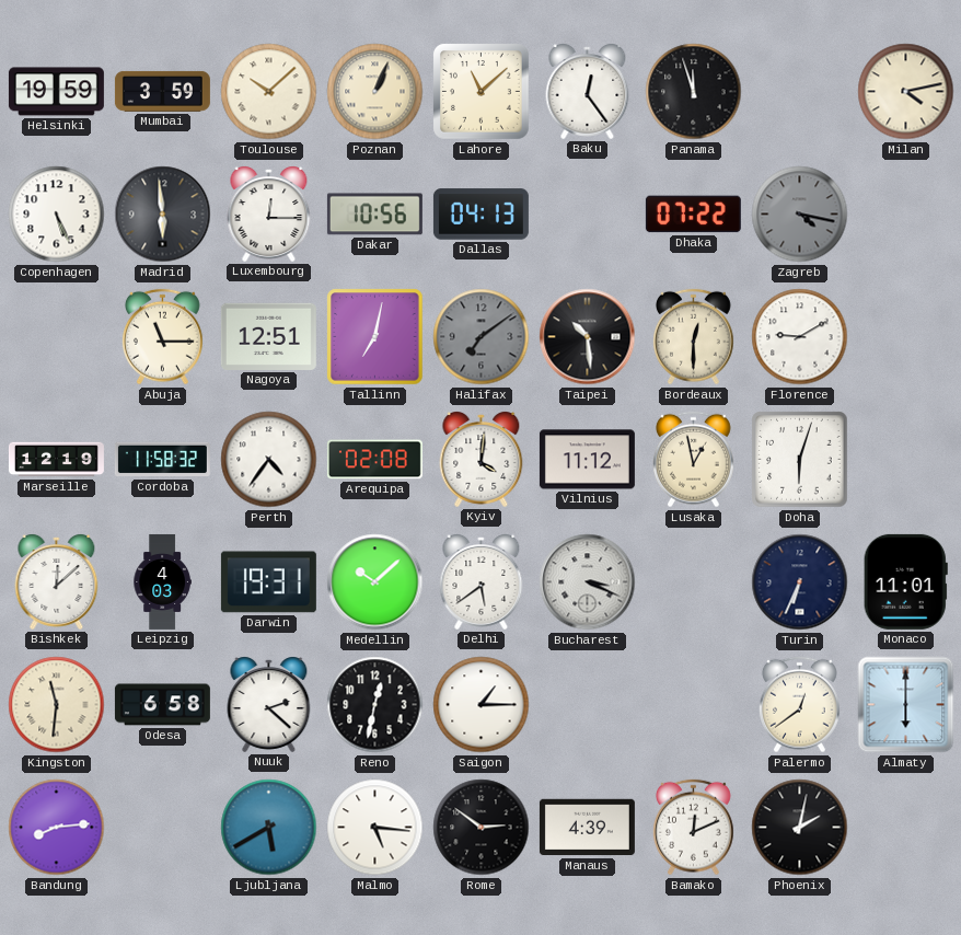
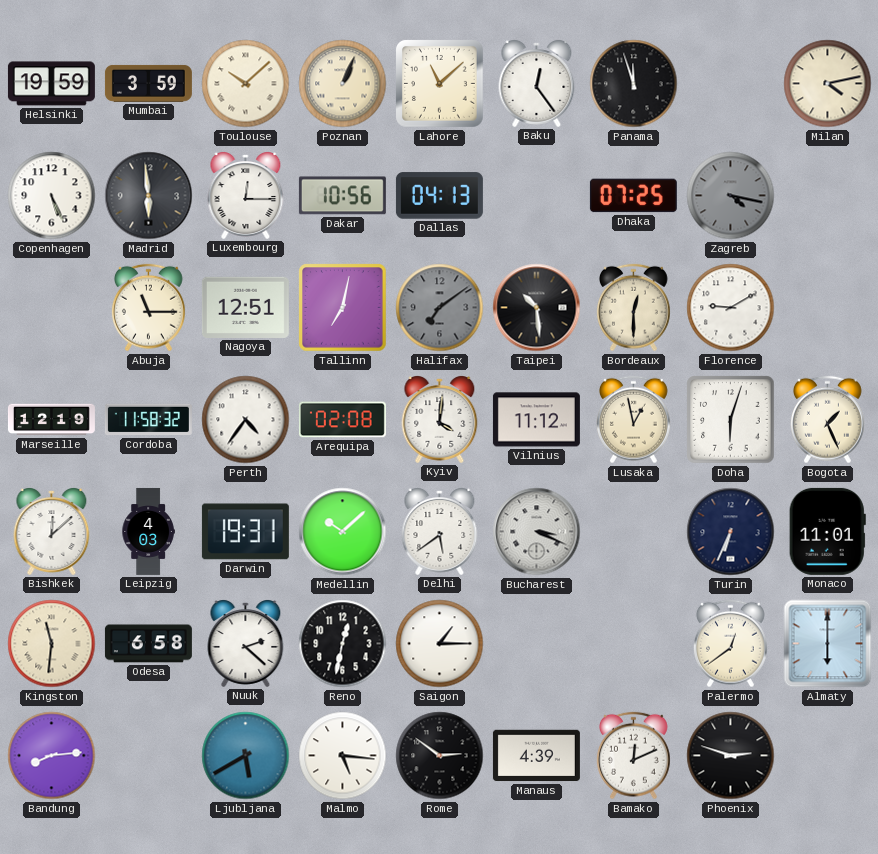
Dhaka: 07:22 -> 07:25
Bogota: none -> 1:26
Phoenix: 2:02 -> 2:48
